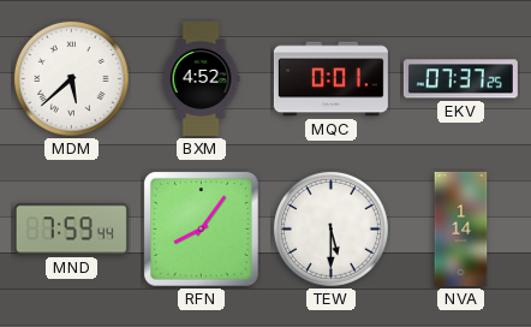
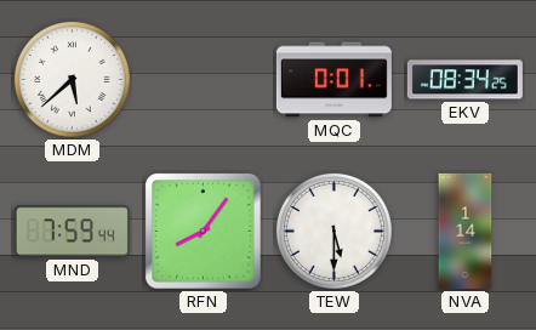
BXM: 4:52 -> none
EKV: 07:37 -> 08:34
